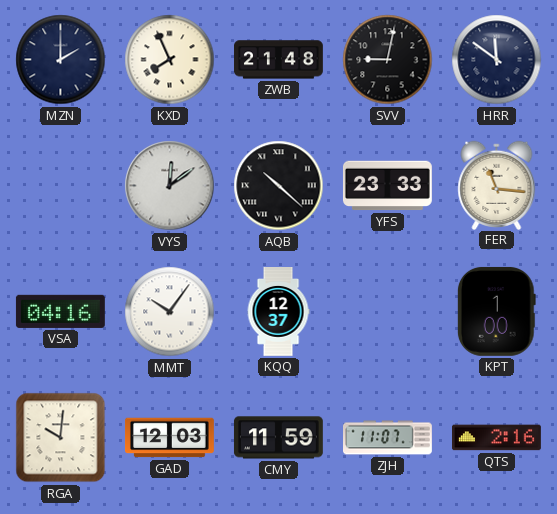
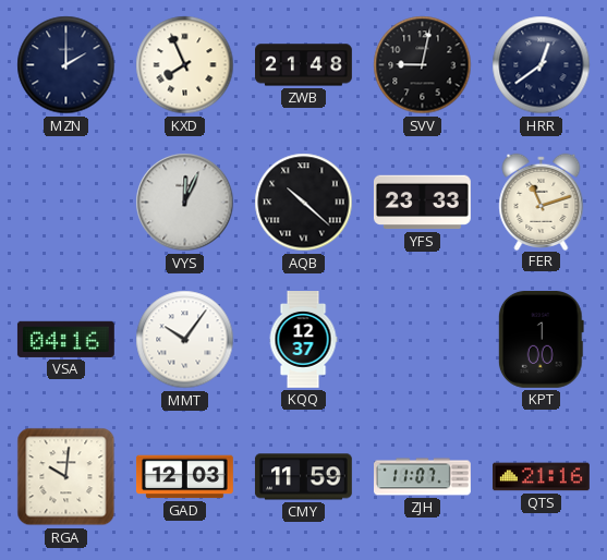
HRR: 11:51 -> 12:39
VYS: 12:09 -> 12:04
FER: 11:16 -> 11:12
QTS: 2:16 -> 21:16
